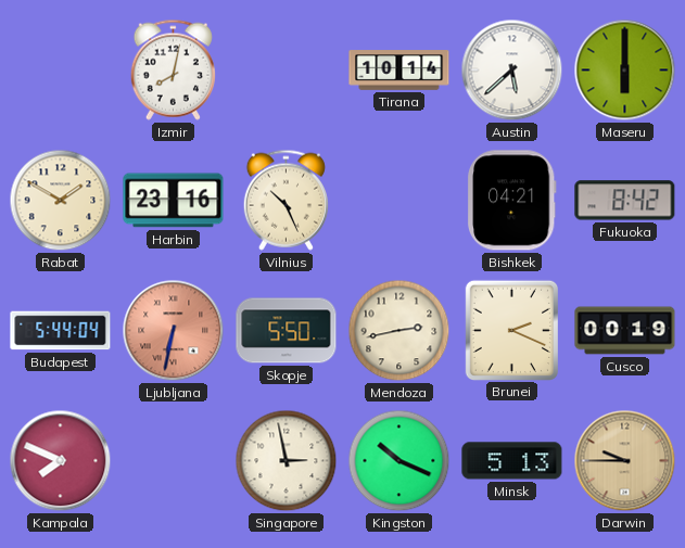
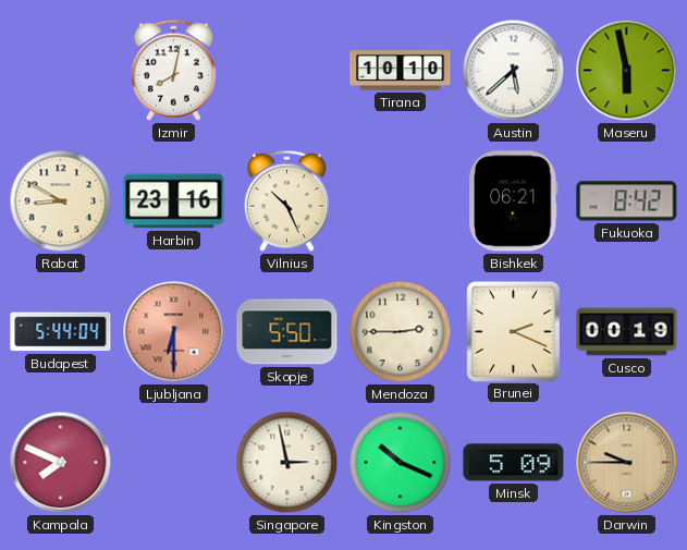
Tirana: 10:14 -> 10:10
Maseru: 6:00 -> 5:58
Rabat: 1:50 -> 8:50
Bishkek: 04:21 -> 06:21
Ljubljana: 6:32 -> 6:30
Mendoza: 2:43 -> 2:45
Minsk: 5:13 -> 5:09
